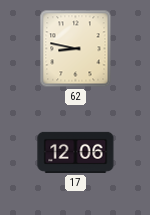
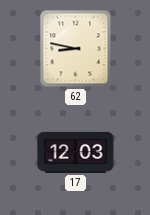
17: 12:06 -> 12:03
